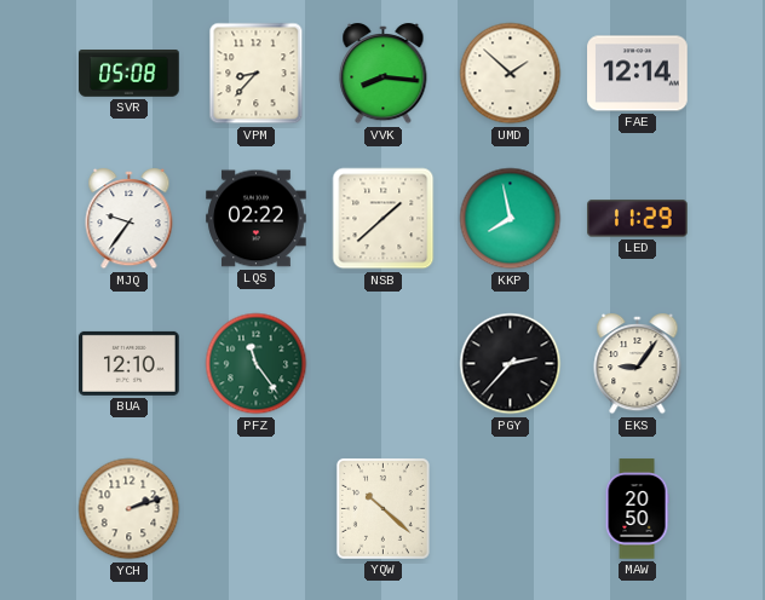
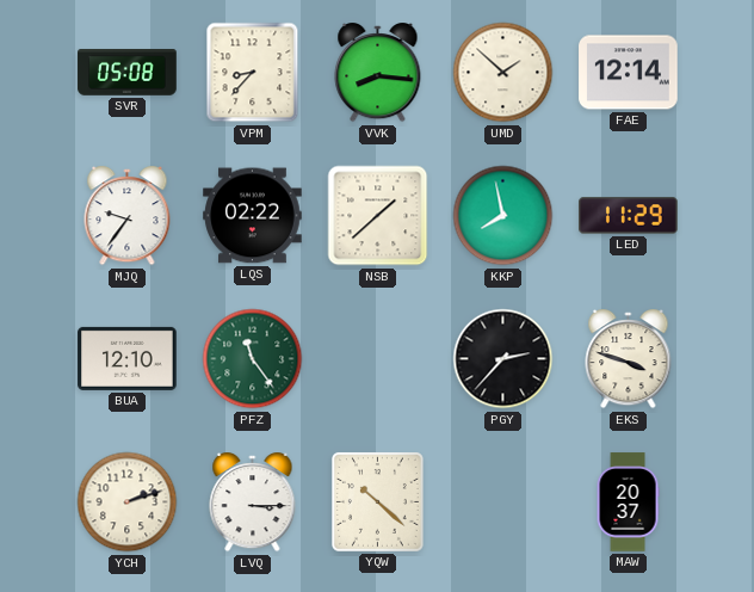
EKS: 9:06 -> 3:48
LVQ: none -> 3:15
MAW: 20:50 -> 20:37
